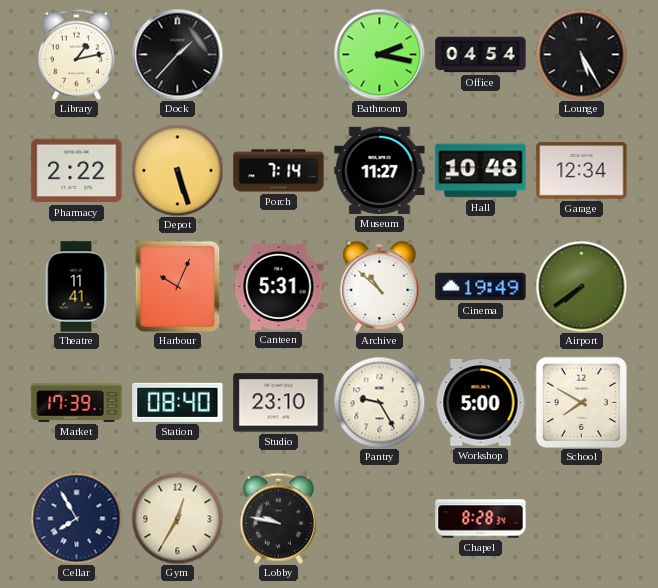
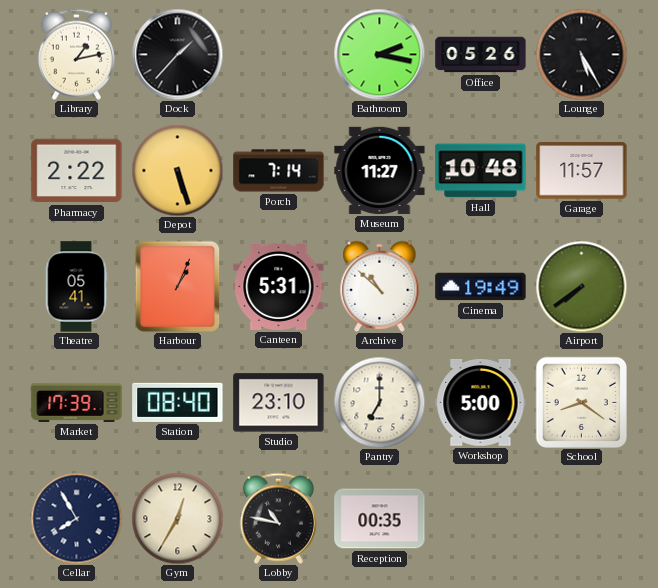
Office: 04:54 -> 05:26
Garage: 12:34 -> 11:57
Theatre: 11:41 -> 05:41
Harbour: 10:04 -> 1:04
Pantry: 9:25 -> 7:00
School: 7:50 -> 8:21
Lobby: 9:47 -> 10:47
Reception: none -> 00:35
Chapel: 8:28 -> none
